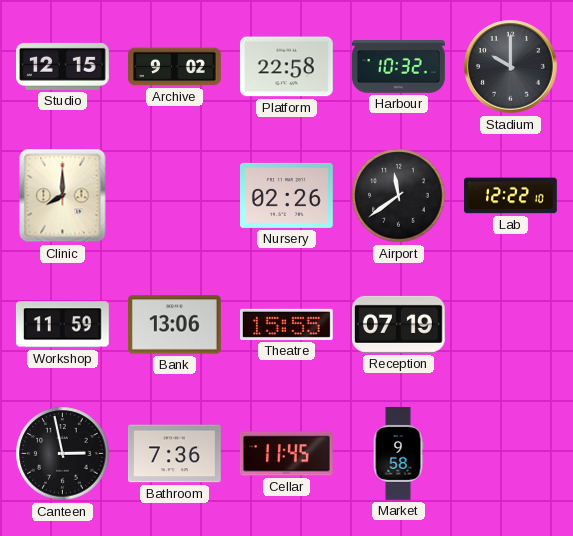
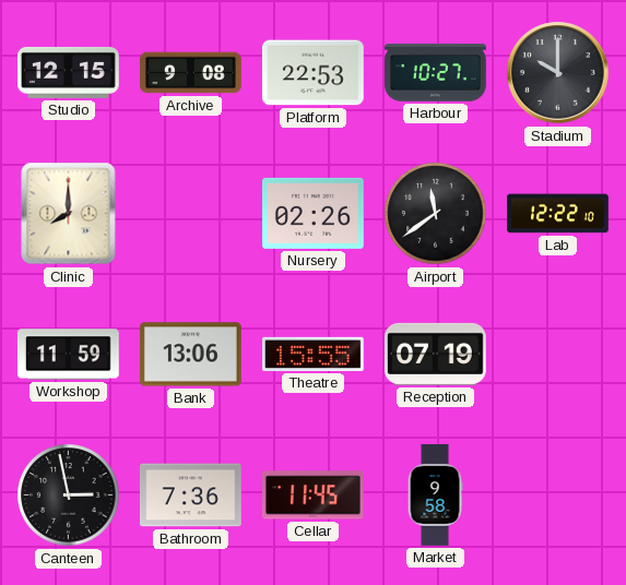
Archive: 9:02 -> 9:08
Platform: 22:58 -> 22:53
Harbour: 10:32 -> 10:27
